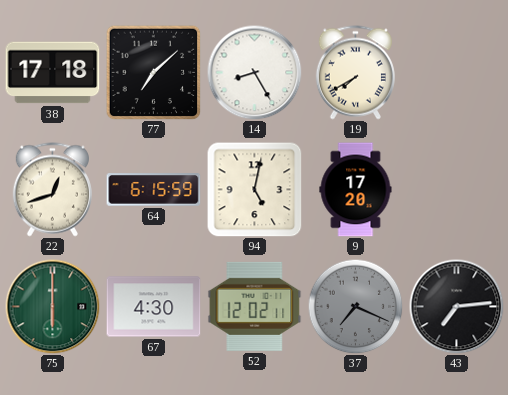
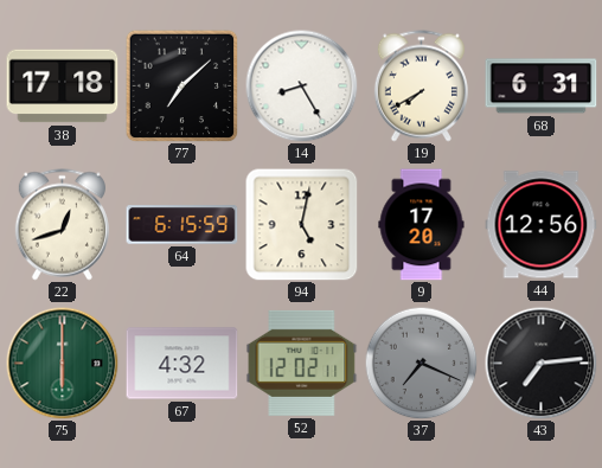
68: none -> 6:31
44: none -> 12:56
67: 4:30 -> 4:32
